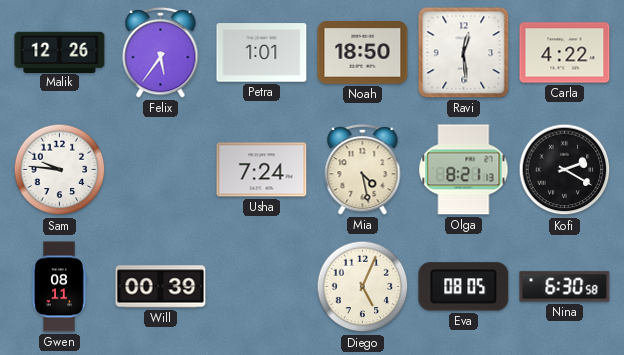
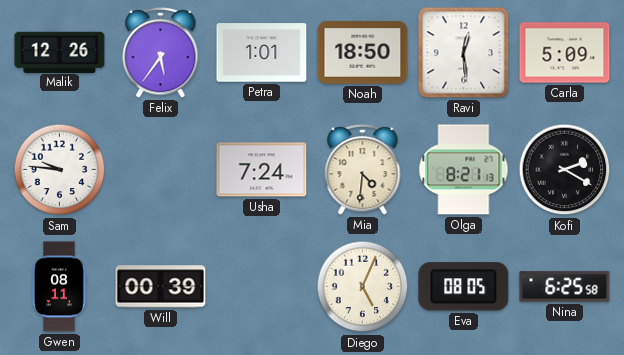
Carla: 4:22 -> 5:09
Mia: 4:28 -> 4:31
Nina: 6:30 -> 6:25
